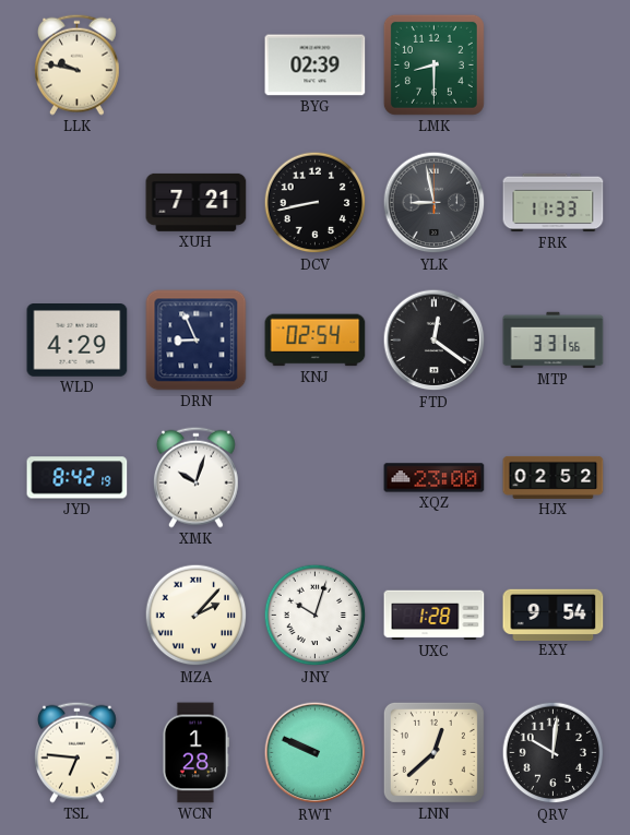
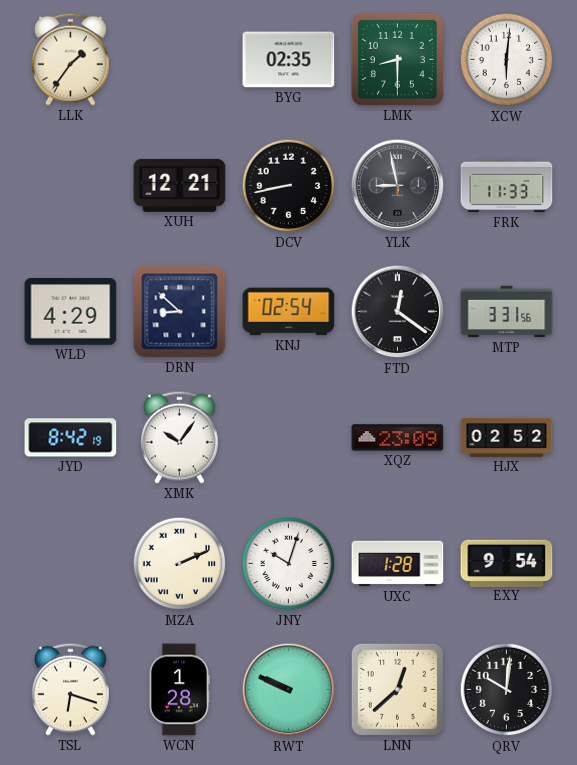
LLK: 9:47 -> 1:36
BYG: 02:39 -> 02:35
XCW: none -> 6:01
XUH: 7:21 -> 12:21
DRN: 8:56 -> 8:52
XMK: 10:03 -> 10:06
XQZ: 23:00 -> 23:09
MZA: 2:07 -> 2:11
TSL: 6:46 -> 6:18
